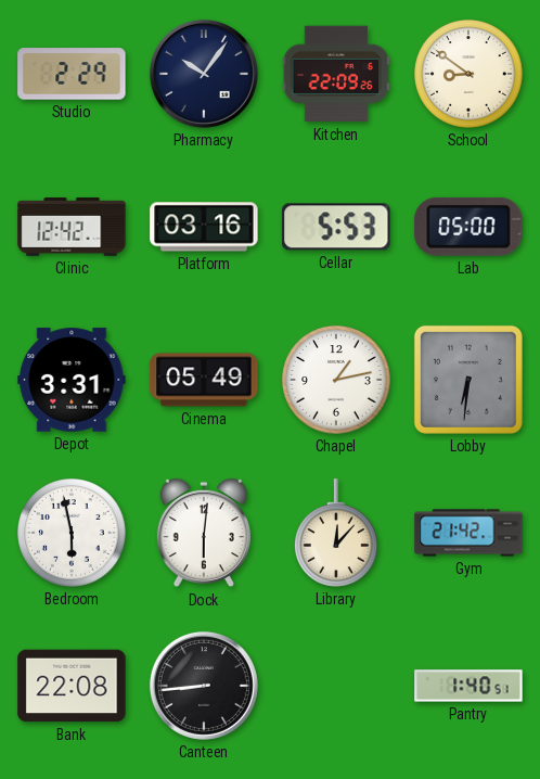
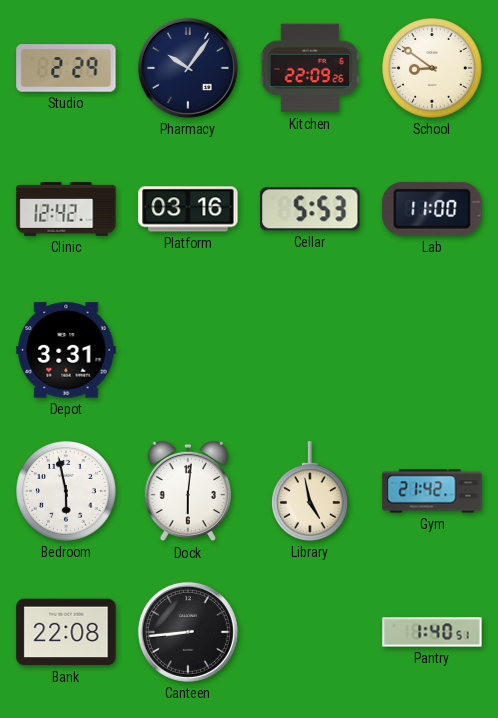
Lab: 05:00 -> 11:00
Cinema: 05:49 -> none
Chapel: 1:13 -> none
Lobby: 6:31 -> none
Library: 12:07 -> 4:58
